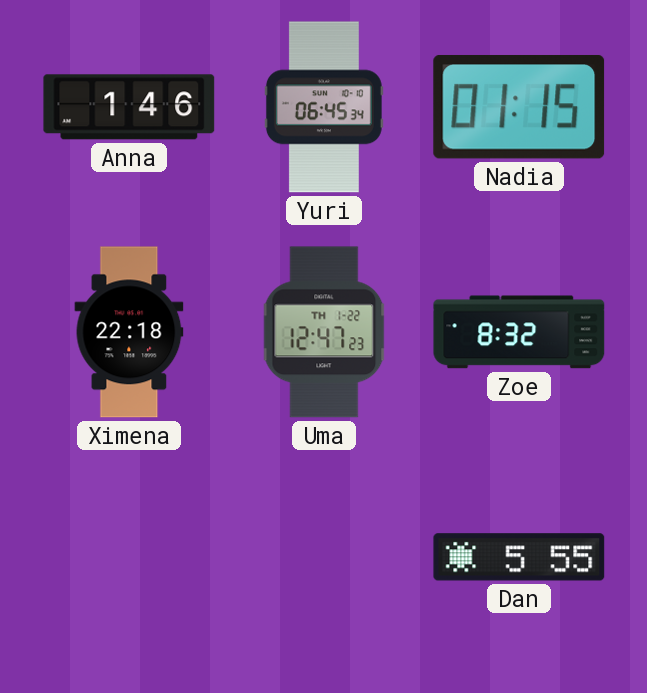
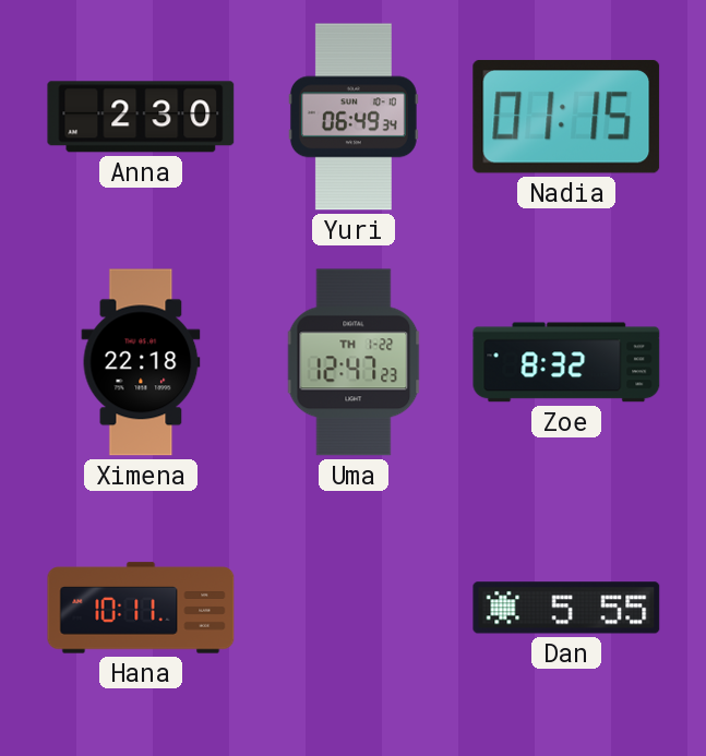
Anna: 1:46 -> 2:30
Yuri: 06:45 -> 06:49
Hana: none -> 10:11
